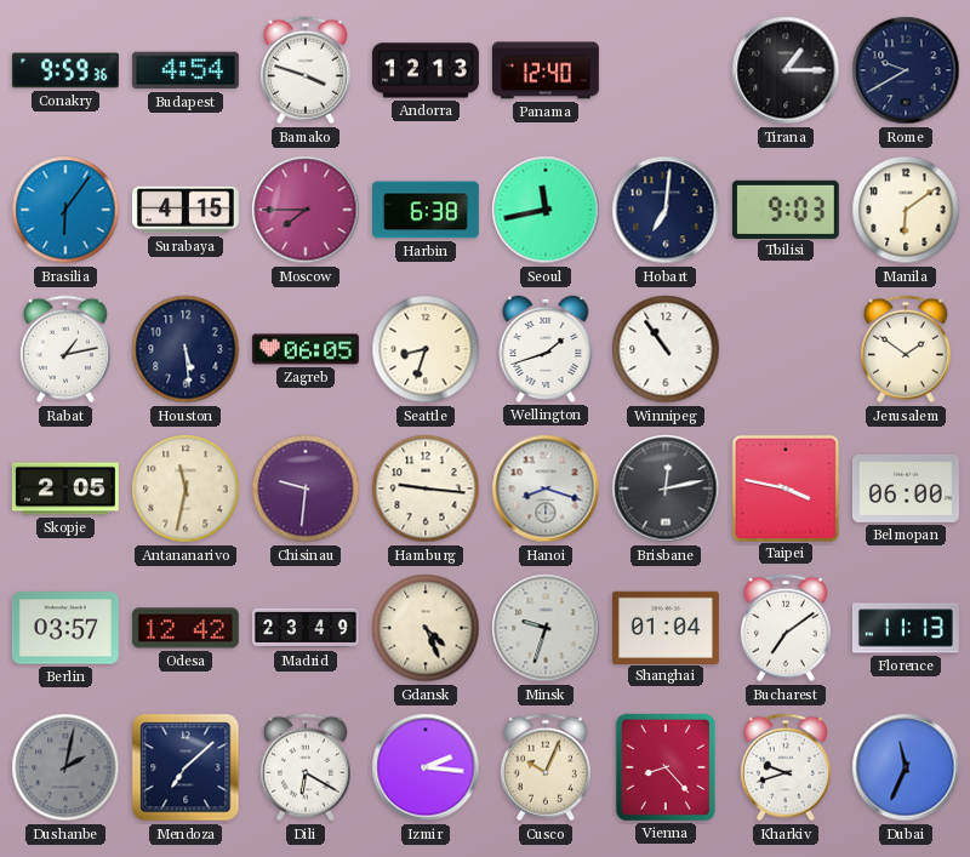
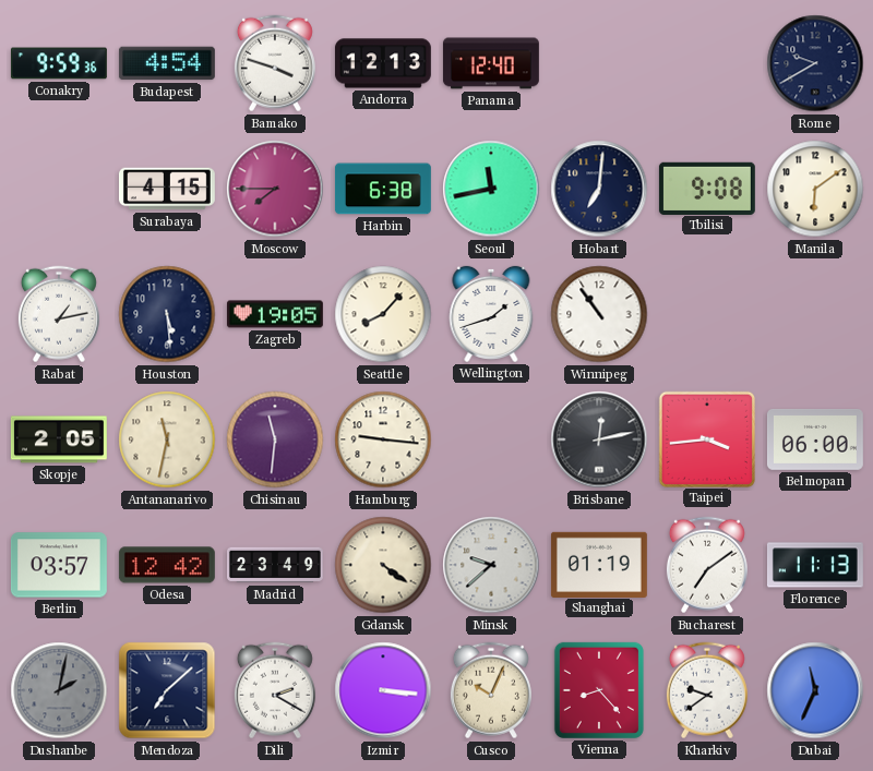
Tirana: 1:15 -> none
Brasilia: 6:06 -> none
Tbilisi: 9:03 -> 9:08
Zagreb: 06:05 -> 19:05
Seattle: 8:33 -> 8:07
Jerusalem: 1:51 -> none
Chisinau: 9:31 -> 11:31
Hanoi: 8:18 -> none
Taipei: 3:47 -> 3:44
Gdansk: 4:26 -> 4:21
Minsk: 9:33 -> 9:38
Shanghai: 01:04 -> 01:19
Dili: 6:20 -> 2:20
Izmir: 2:16 -> 3:16
Kharkiv: 9:42 -> 9:39
